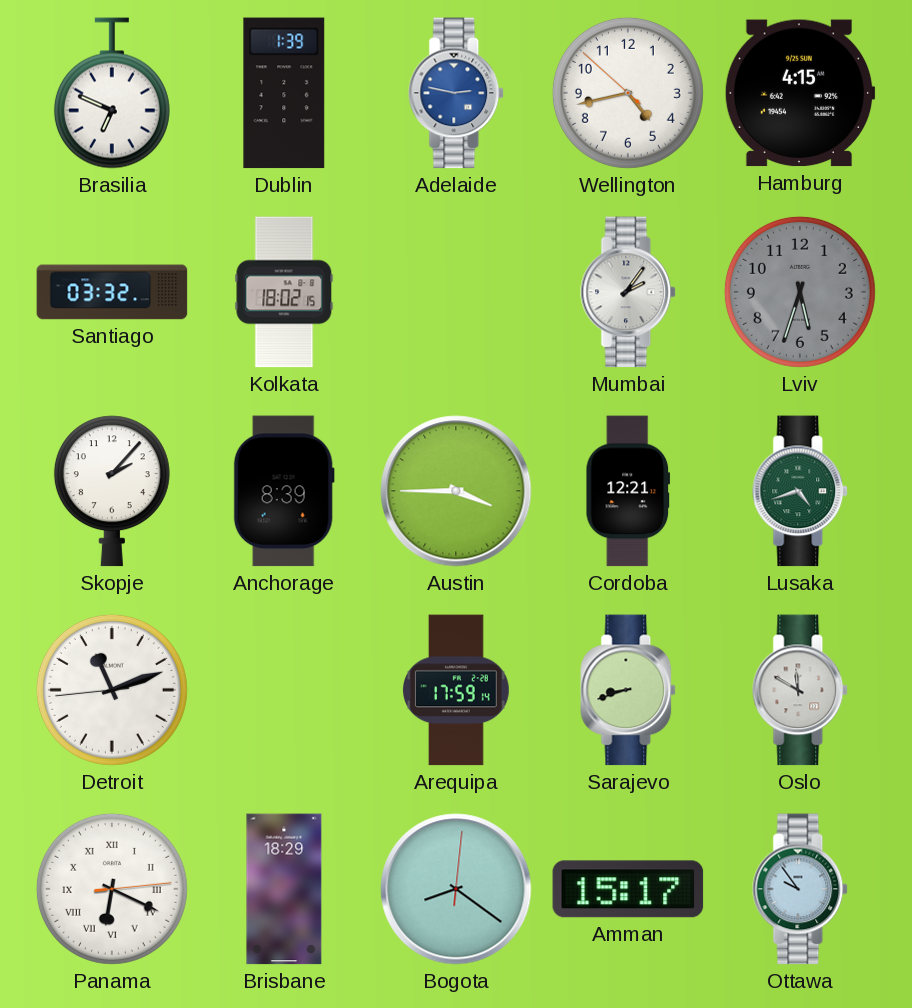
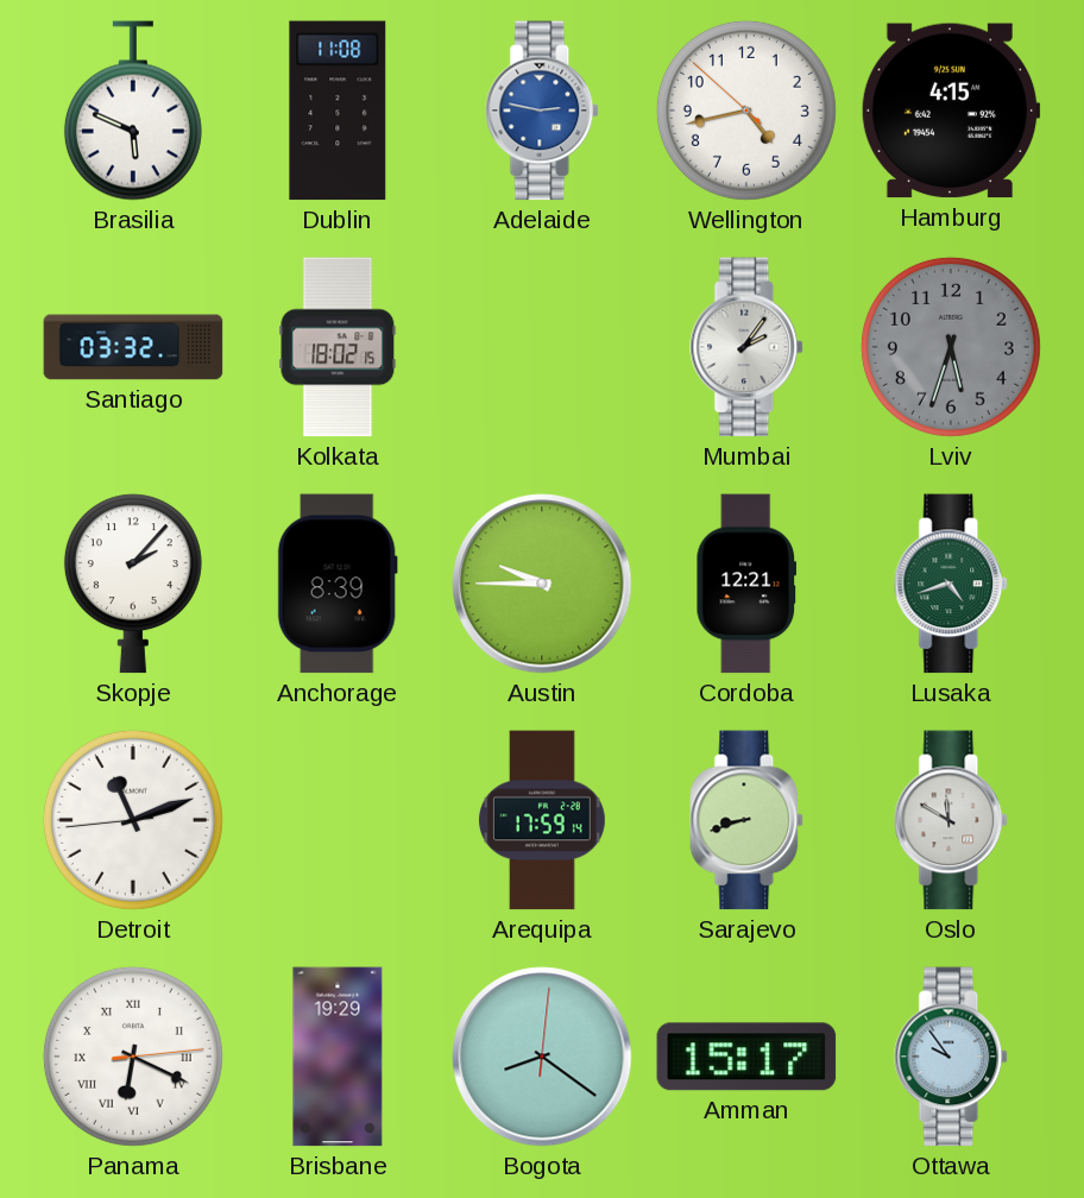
Brasilia: 6:49 -> 5:49
Dublin: 1:39 -> 11:08
Austin: 3:45 -> 9:45
Brisbane: 18:29 -> 19:29
